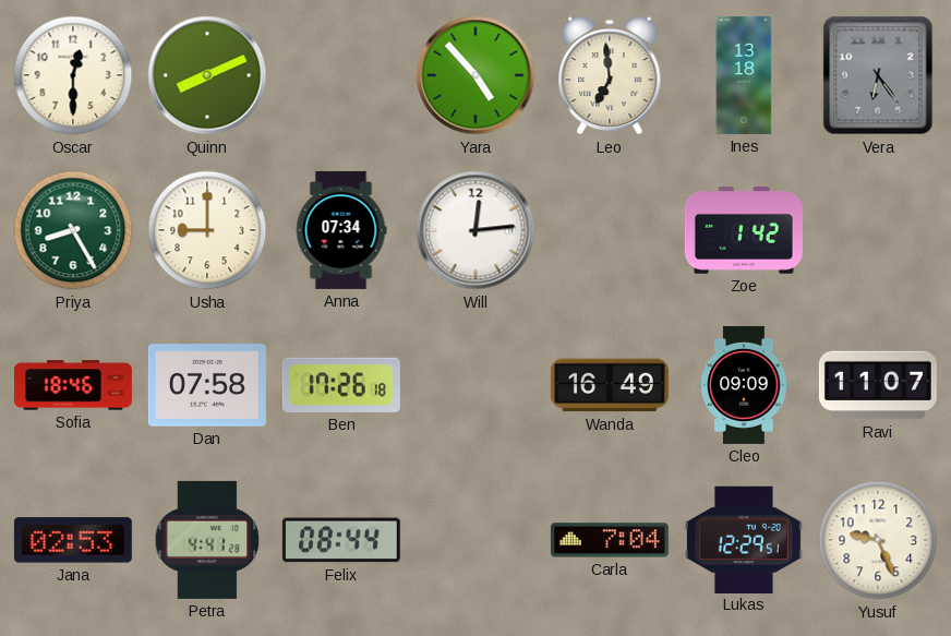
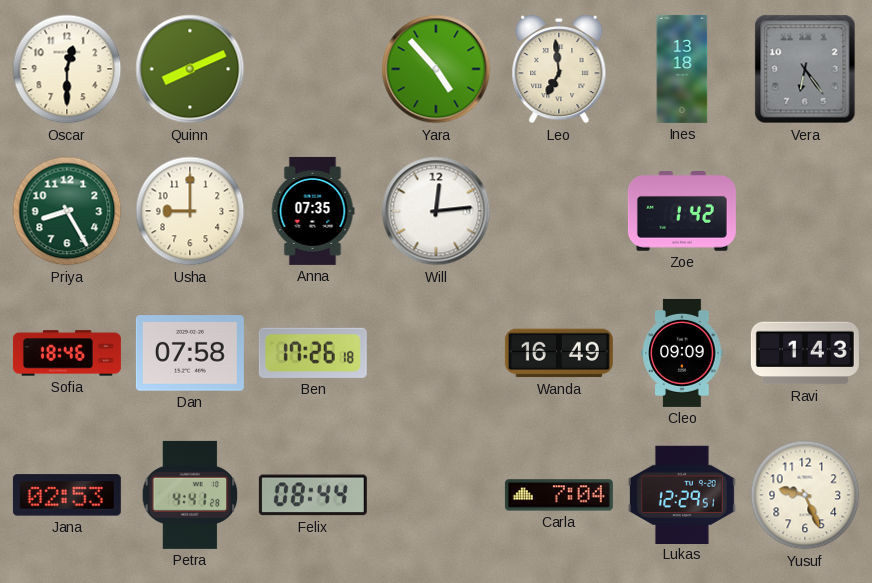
Anna: 07:34 -> 07:35
Ravi: 11:07 -> 1:43
